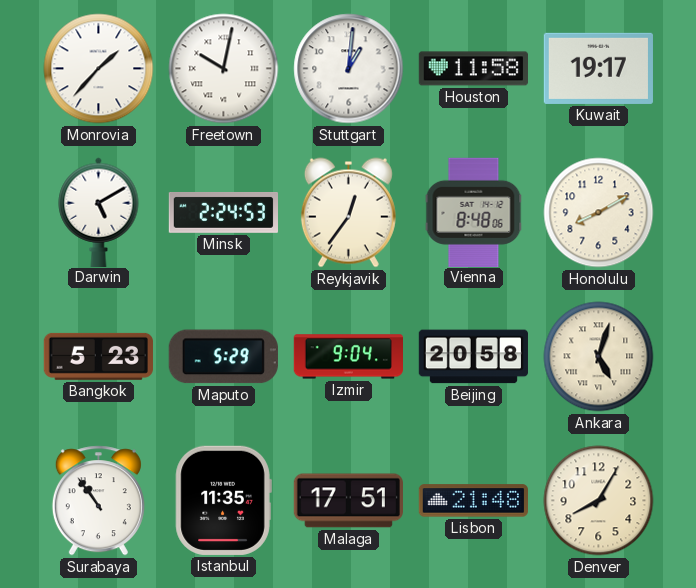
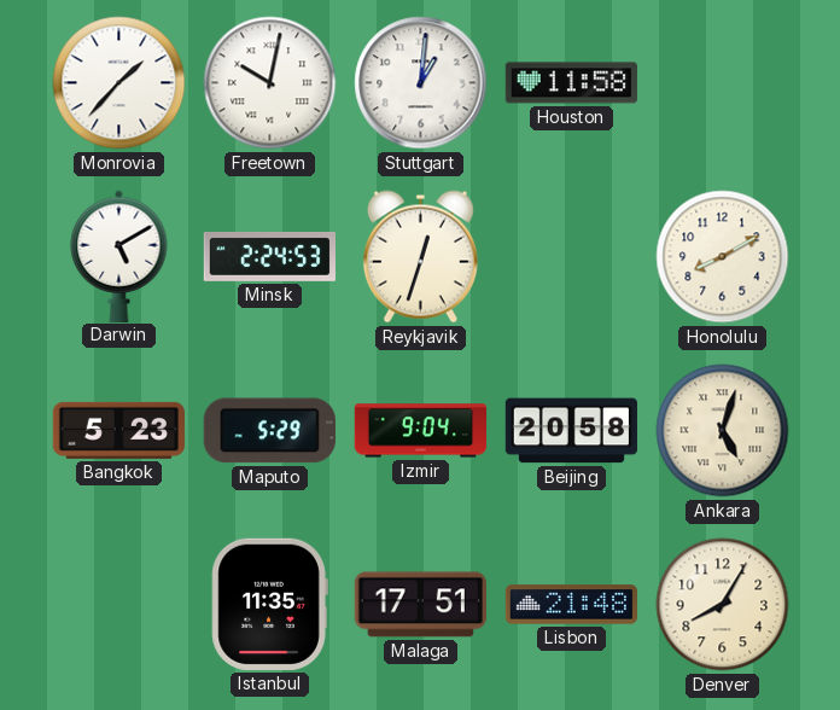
Kuwait: 19:17 -> none
Reykjavik: 12:36 -> 12:33
Vienna: 8:48 -> none
Surabaya: 10:54 -> none
